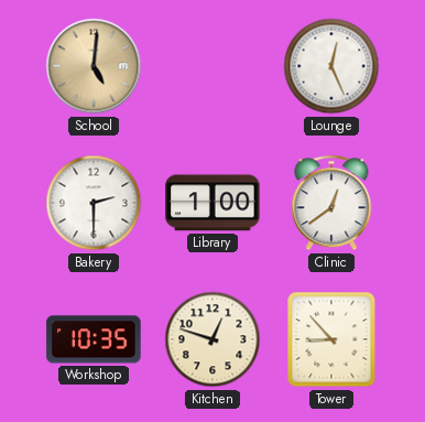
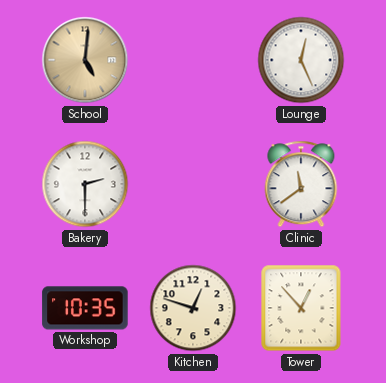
Library: 1:00 -> none
Clinic: 12:39 -> 11:39
Tower: 8:53 -> 12:53
